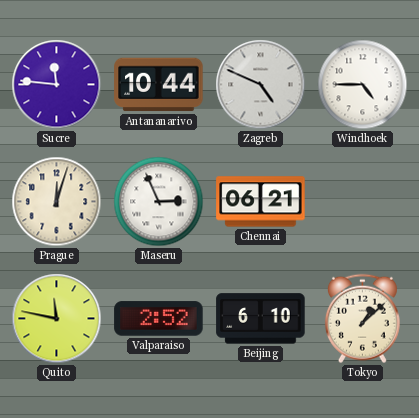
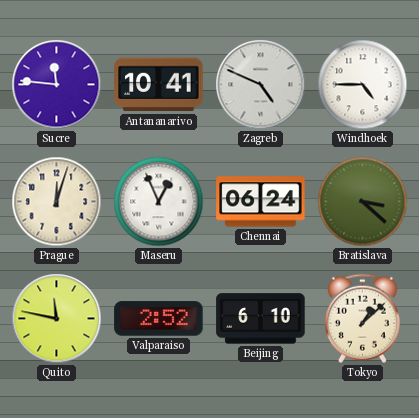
Antananarivo: 10:44 -> 10:41
Maseru: 2:56 -> 12:56
Chennai: 06:21 -> 06:24
Bratislava: none -> 3:22
